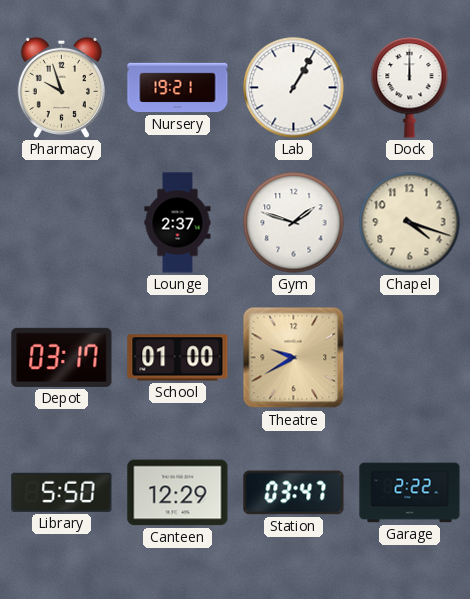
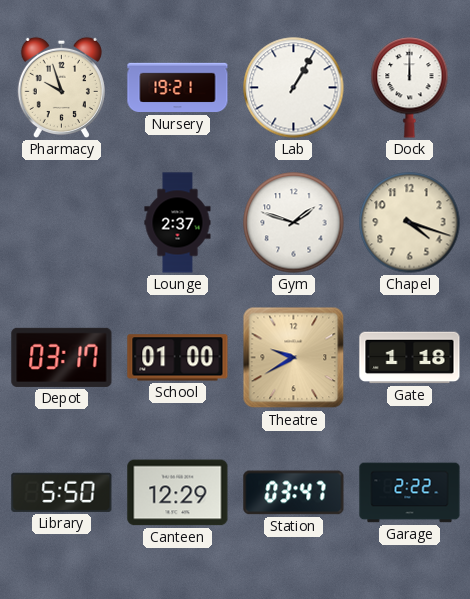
Gate: none -> 1:18
